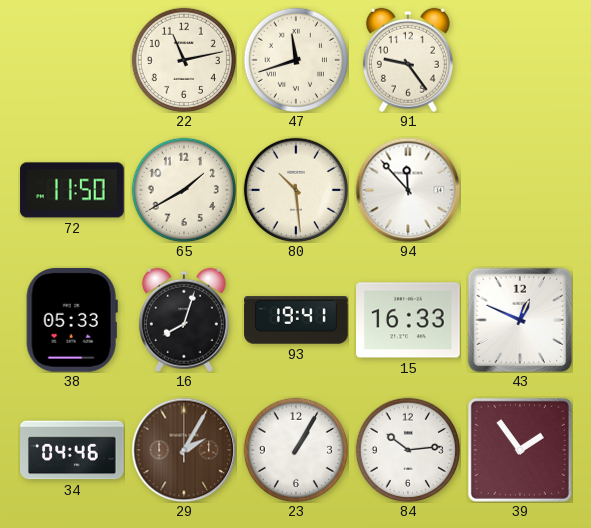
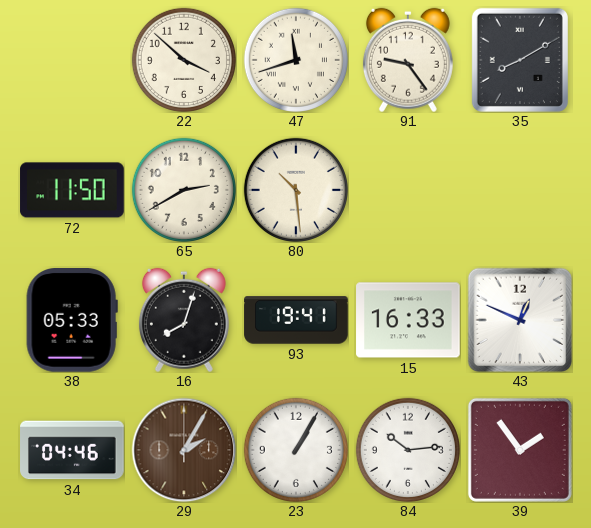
22: 11:13 -> 3:52
35: none -> 8:10
65: 1:40 -> 2:40
94: 11:53 -> none
